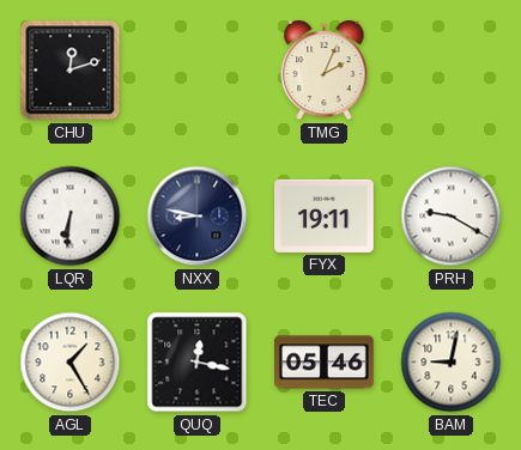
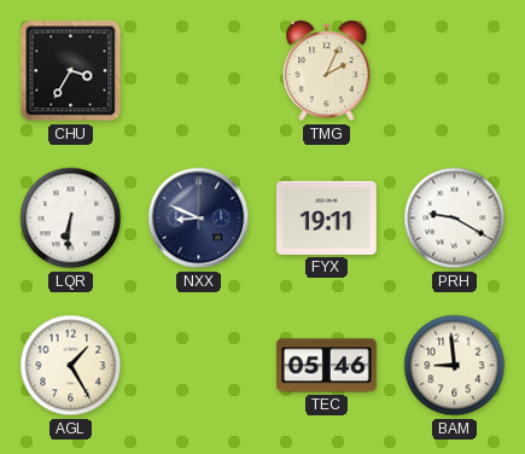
CHU: 12:12 -> 3:35
NXX: 8:47 -> 8:49
QUQ: 12:17 -> none
BAM: 9:02 -> 8:59
